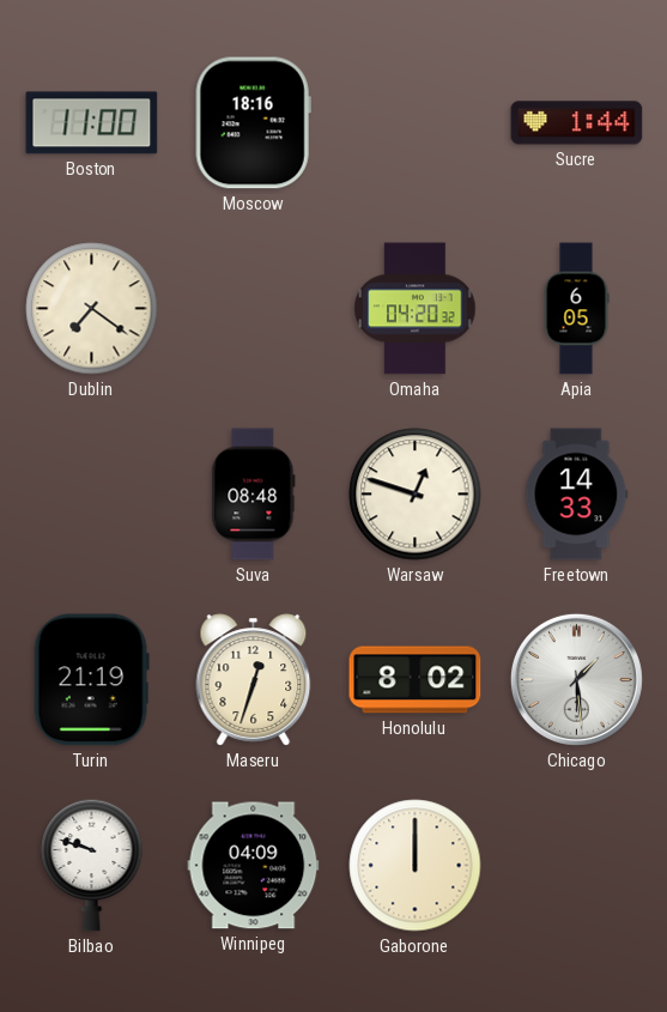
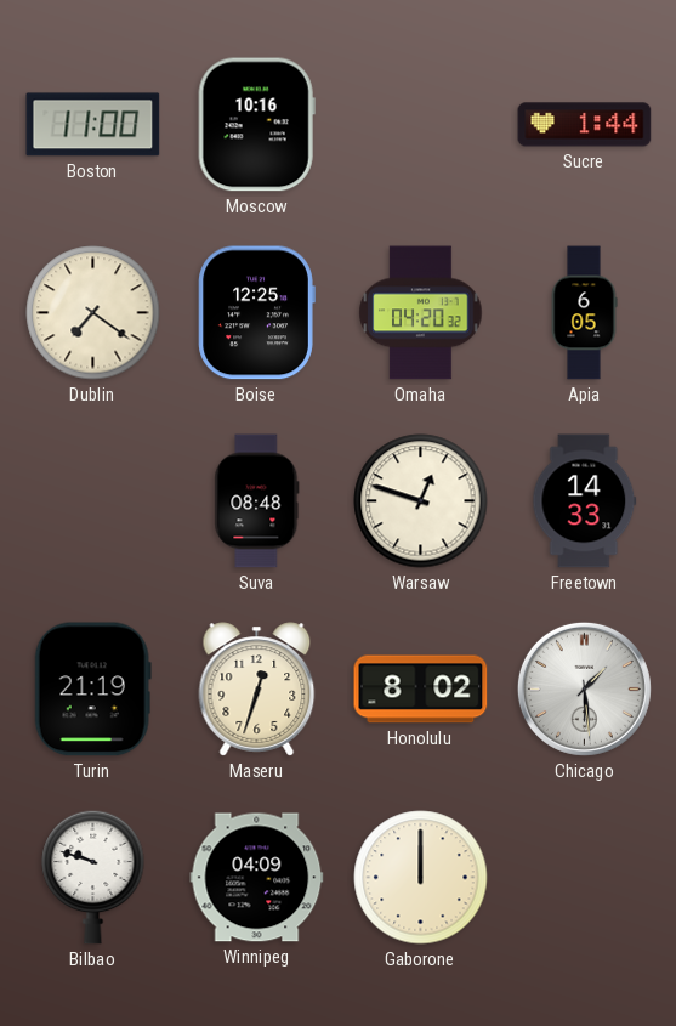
Moscow: 18:16 -> 10:16
Boise: none -> 12:25
